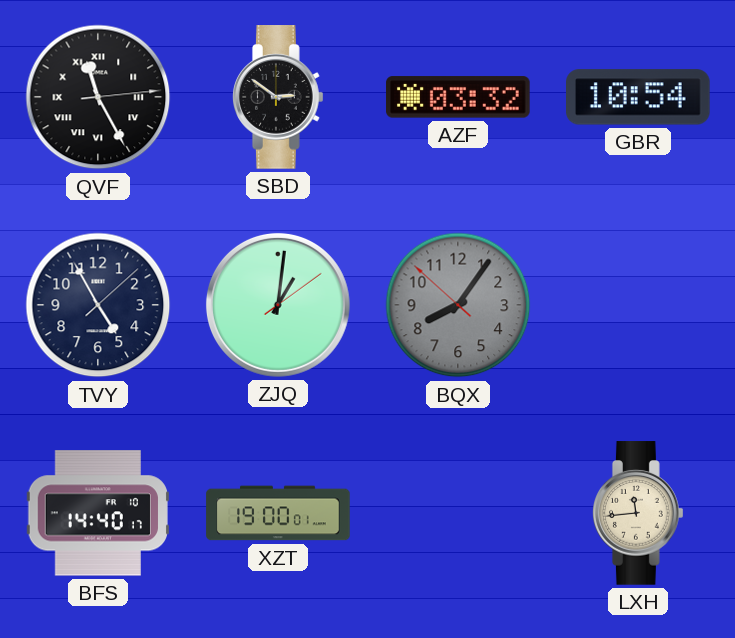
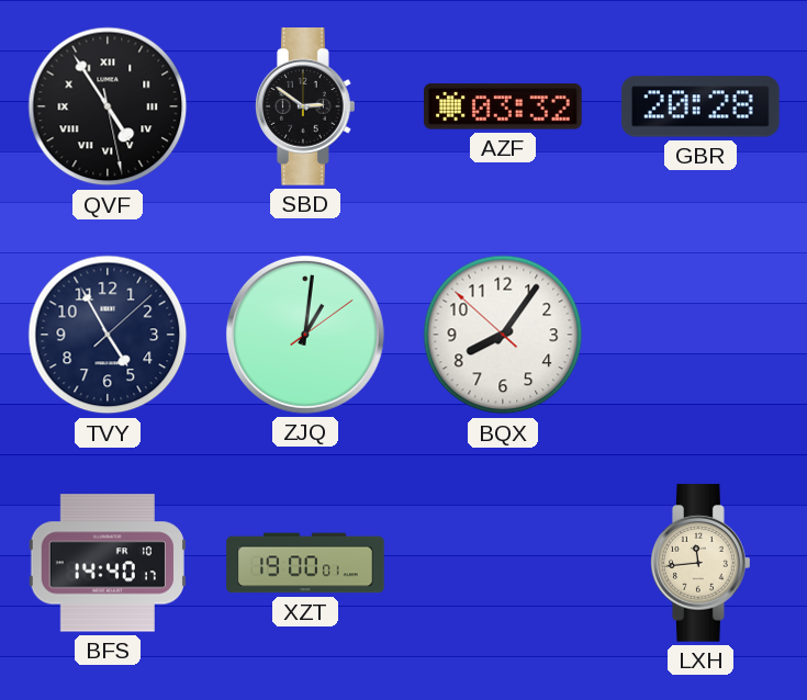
QVF: 11:25 -> 4:54
GBR: 10:54 -> 20:28
BQX dial: grey -> white
